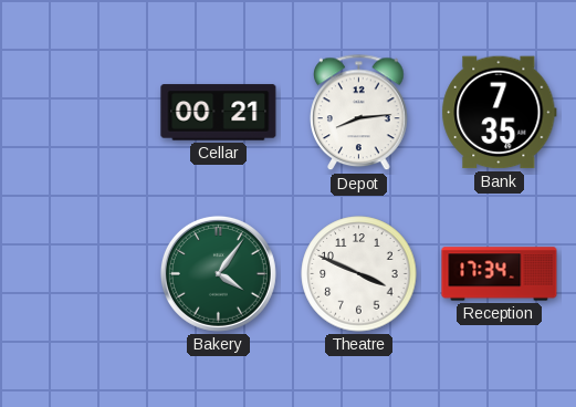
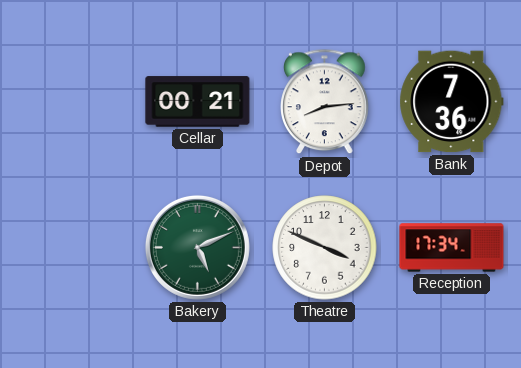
Bank: 7:35 -> 7:36
Bakery: 4:06 -> 5:11
